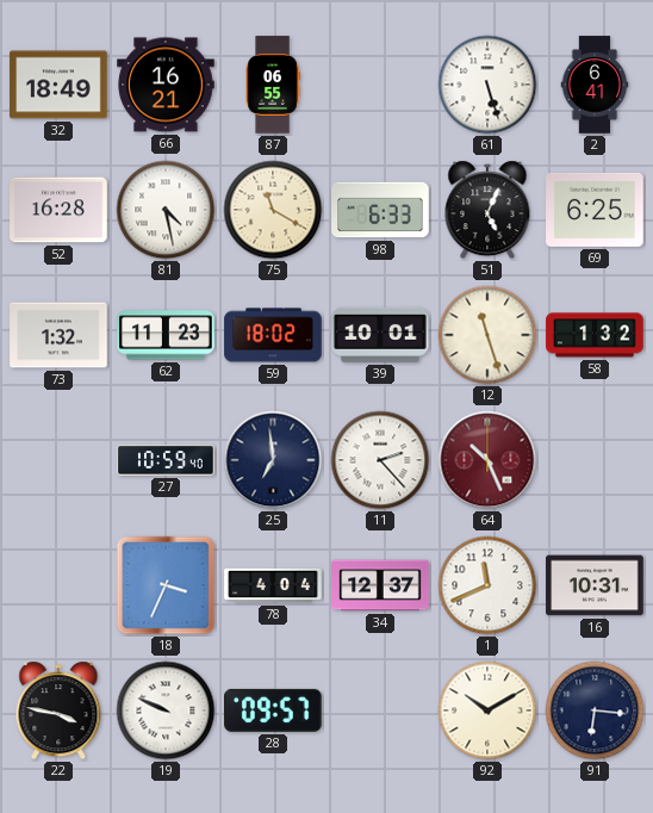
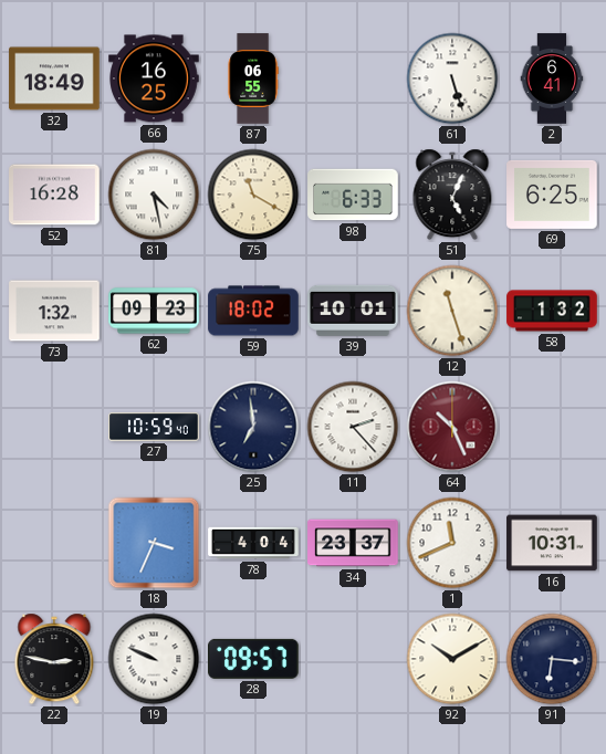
66: 16:21 -> 16:25
62: 11:23 -> 09:23
34: 12:37 -> 23:37
22: 3:47 -> 2:47
